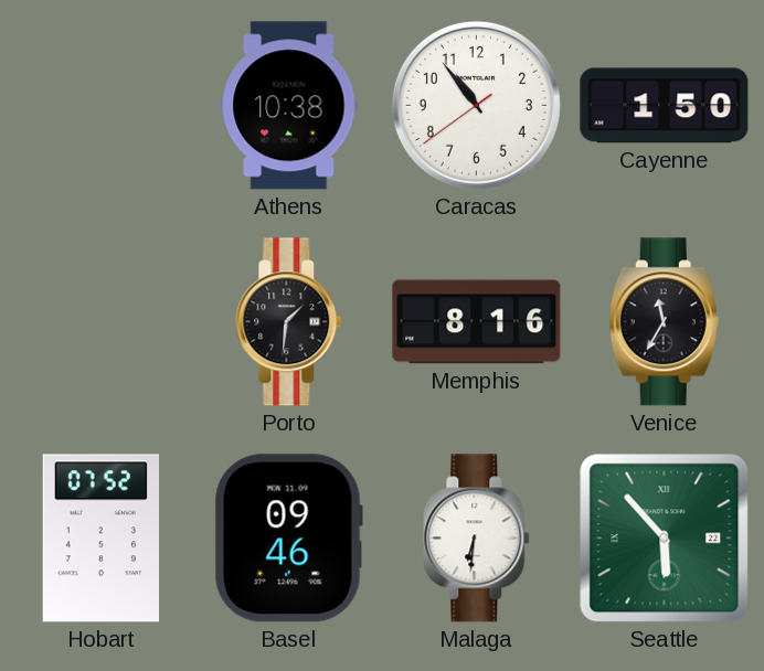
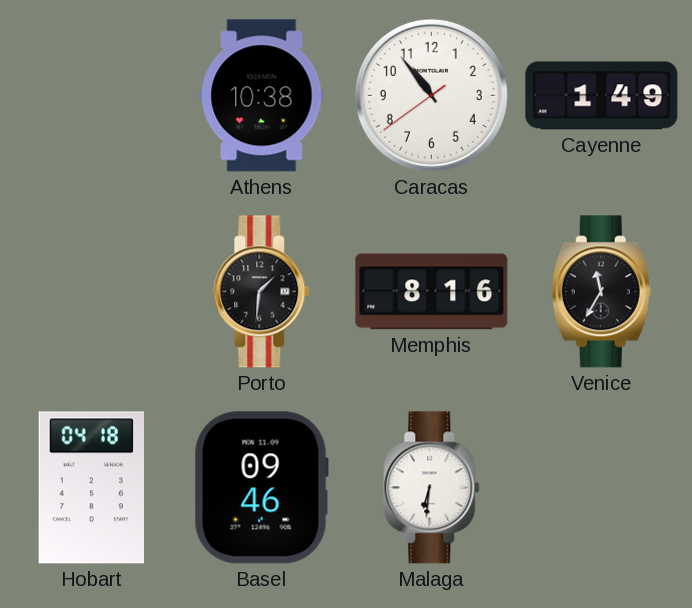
Cayenne: 1:50 -> 1:49
Hobart: 07:52 -> 04:18
Seattle: 5:53 -> none
